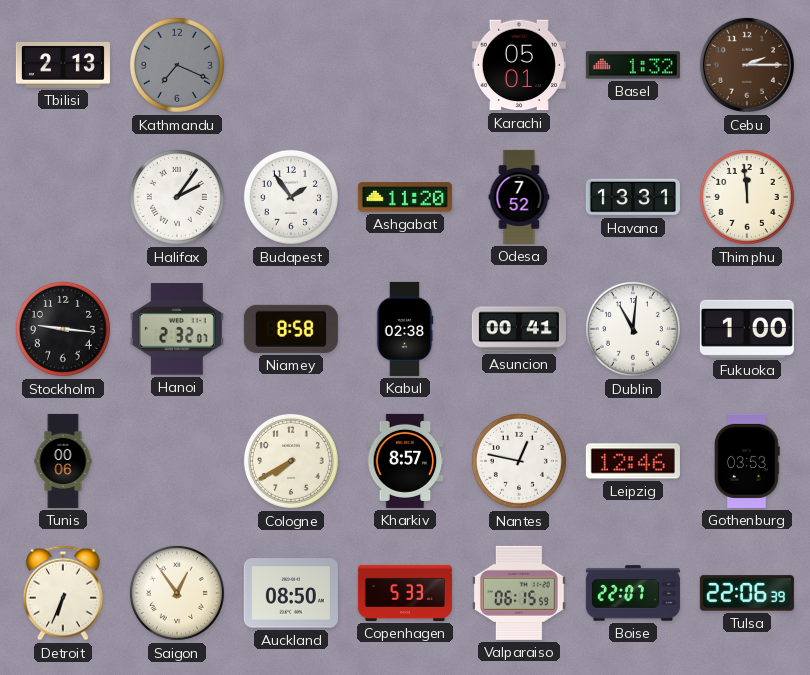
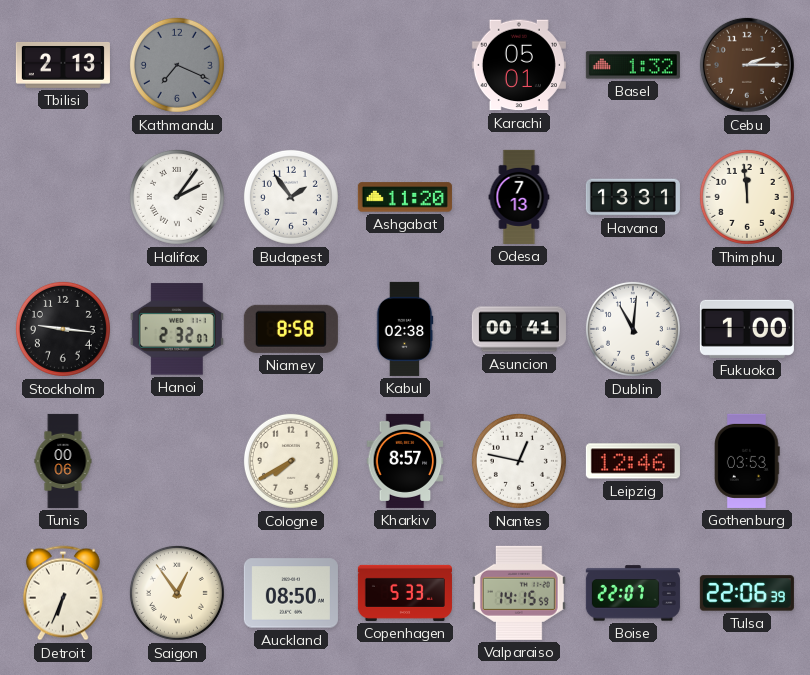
Odesa: 7:52 -> 7:13
Valparaiso: 06:15 -> 14:15
